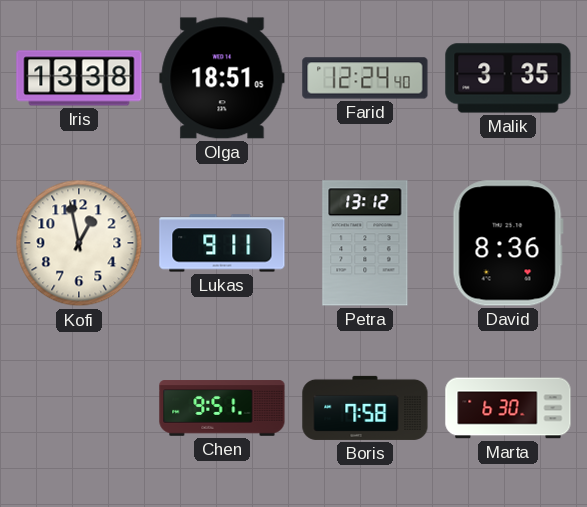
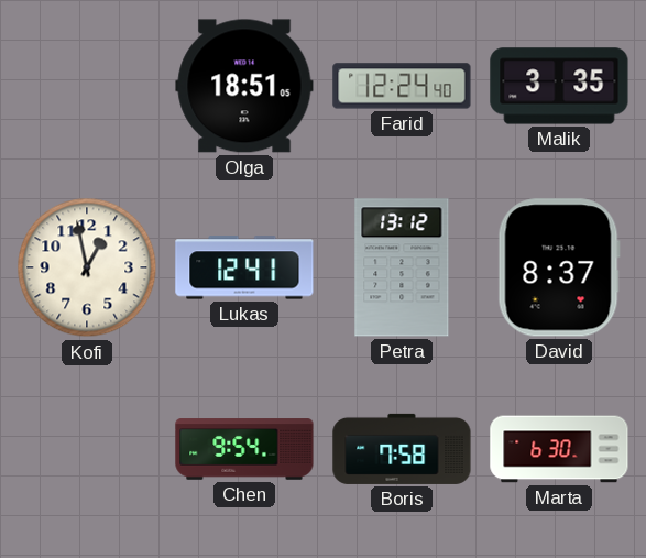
Iris: 13:38 -> none
Lukas: 9:11 -> 12:41
David: 8:36 -> 8:37
Chen: 9:51 -> 9:54
